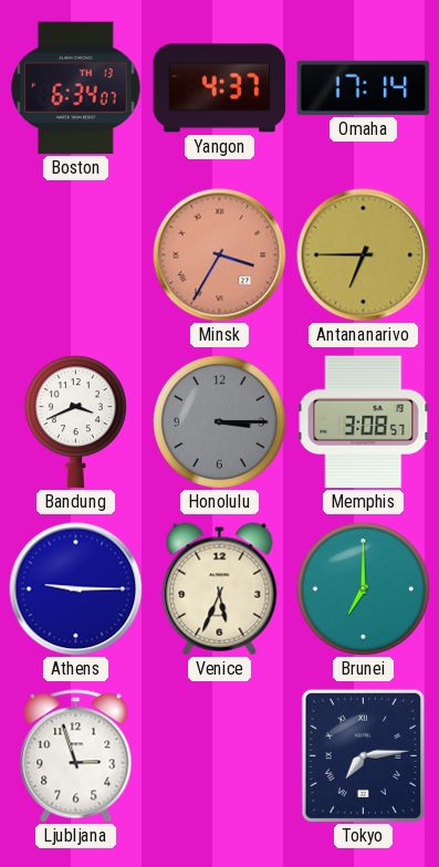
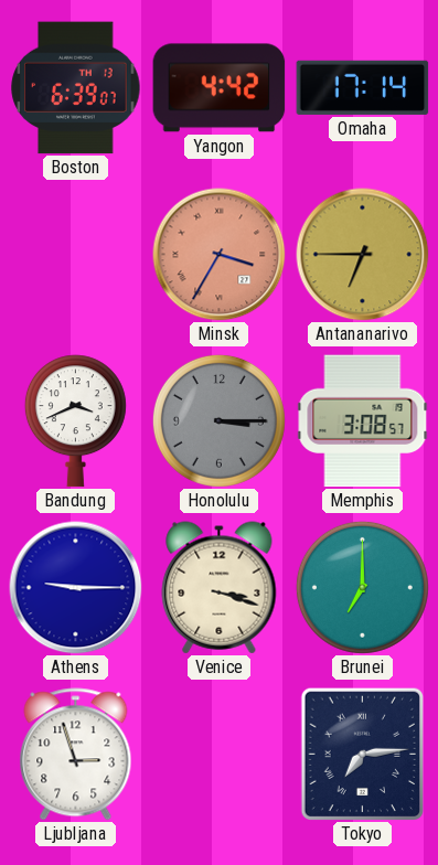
Boston: 6:34 -> 6:39
Yangon: 4:37 -> 4:42
Venice: 5:34 -> 3:18
